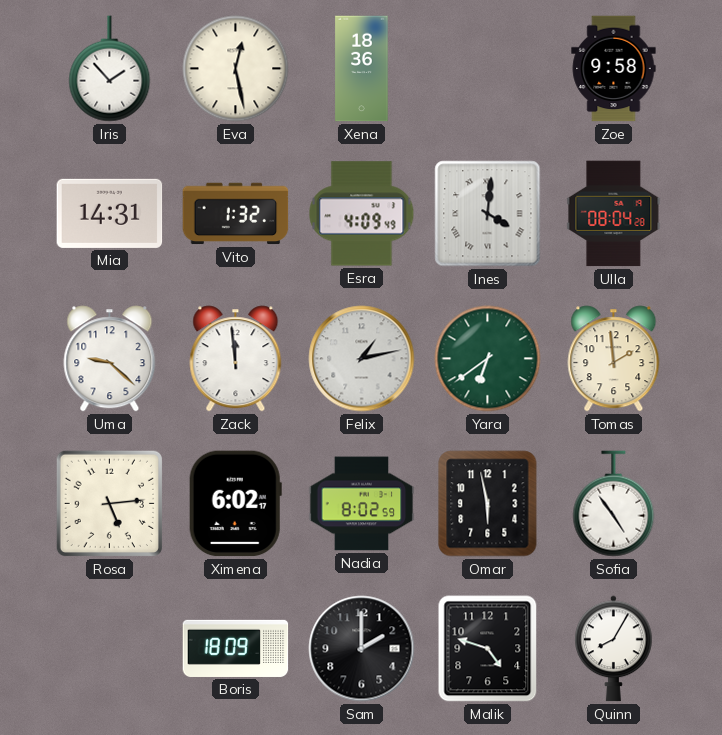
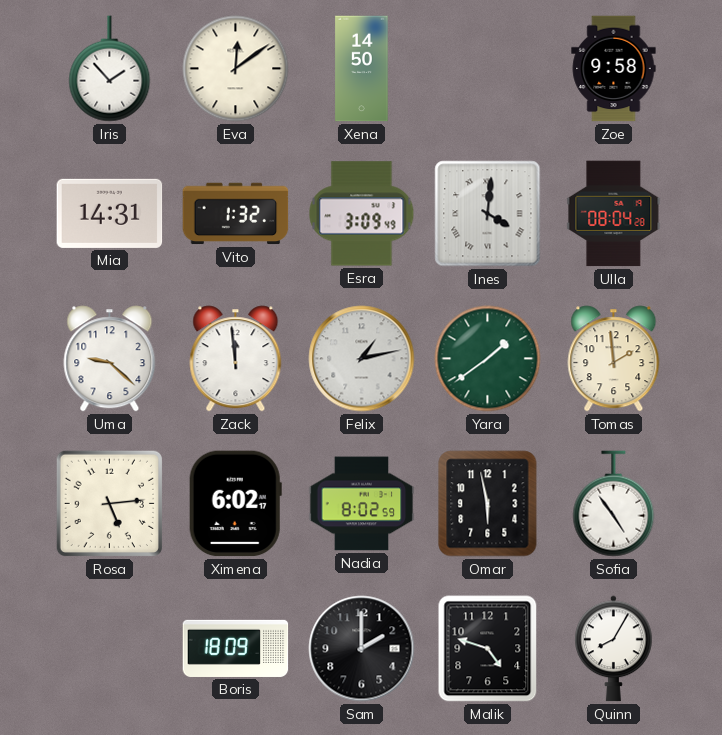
Eva: 12:28 -> 12:09
Xena: 18:36 -> 14:50
Esra: 4:09 -> 3:09
Yara: 6:39 -> 1:39
